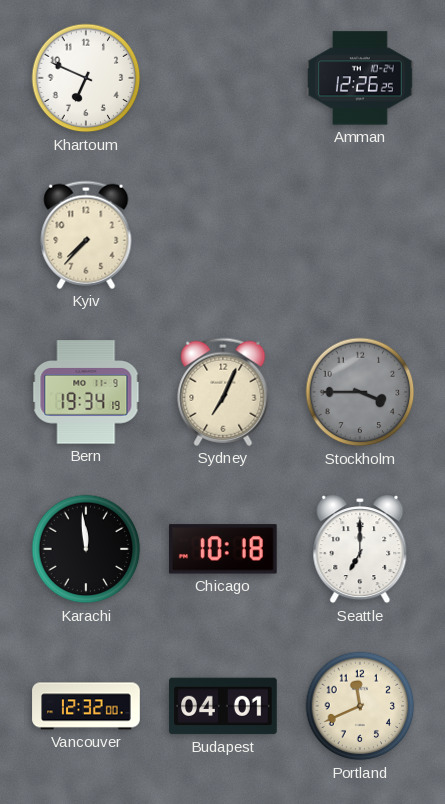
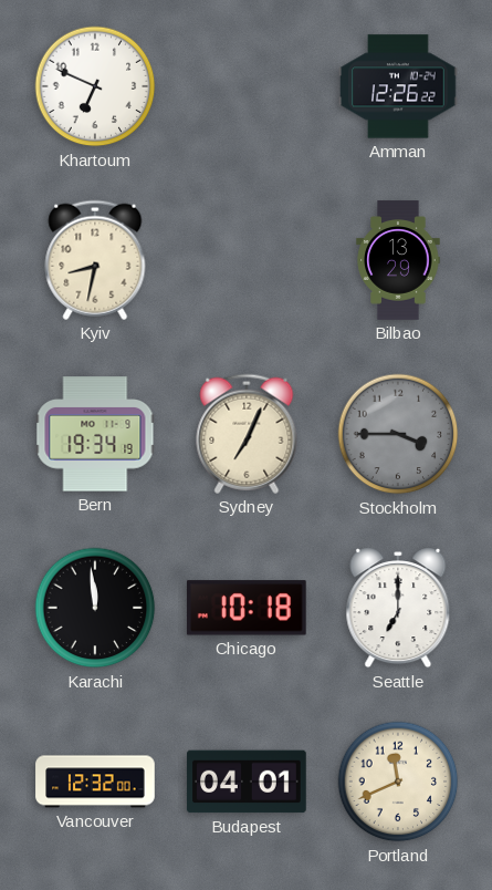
Amman: 12:26:25 -> 12:26:22
Kyiv: 7:37 -> 8:32
Bilbao: none -> 13:29
